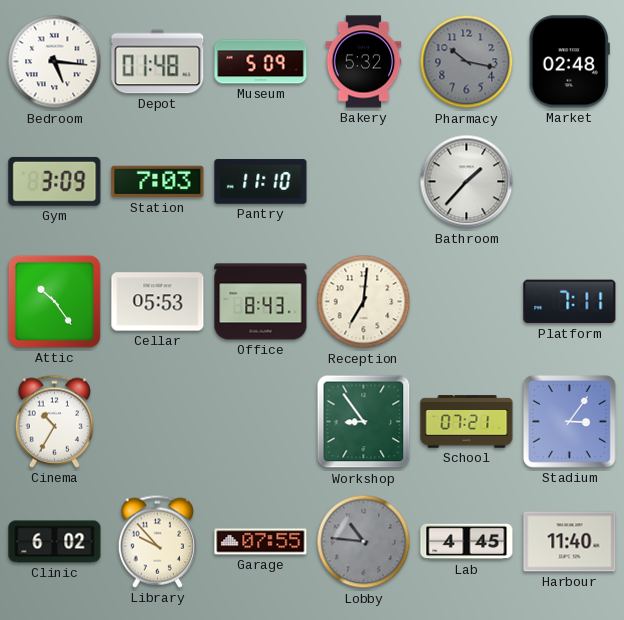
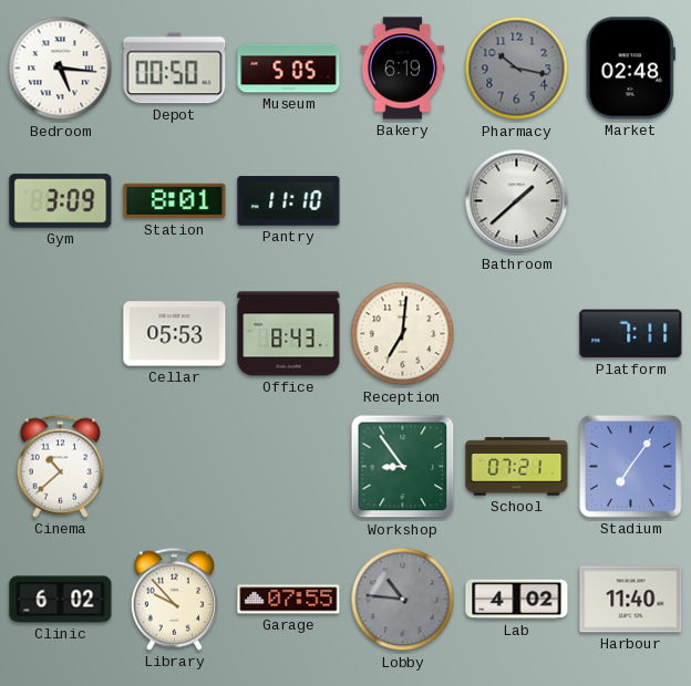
Depot: 01:48 -> 00:50
Museum: 5:09 -> 5:05
Bakery: 5:32 -> 6:19
Station: 7:03 -> 8:01
Bathroom: 1:37 -> 1:38
Attic: 10:24 -> none
Cinema: 10:35 -> 10:38
Stadium: 3:06 -> 7:06
Lab: 4:45 -> 4:02
